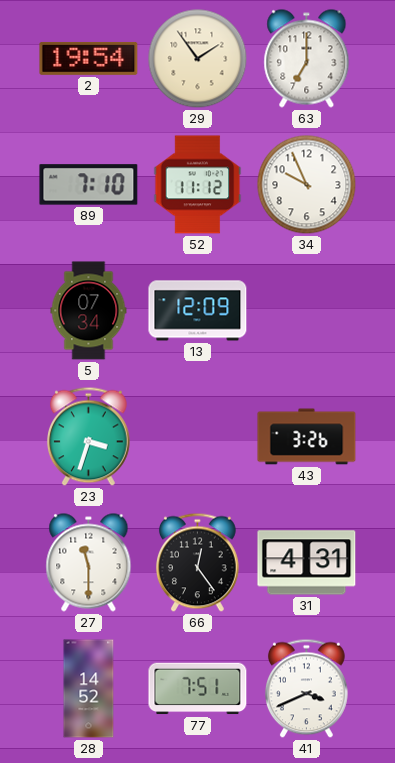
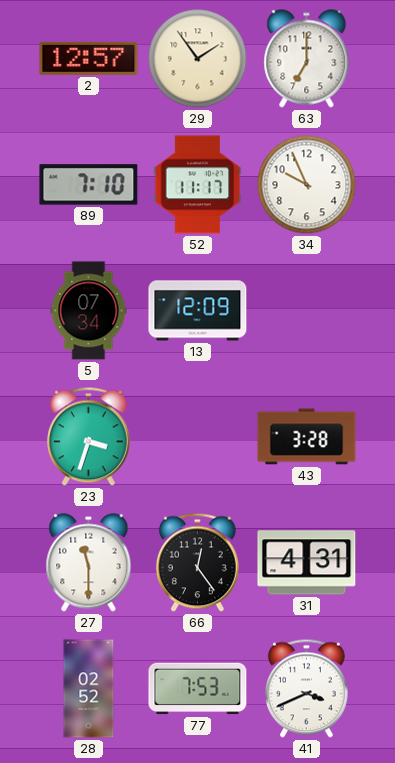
2: 19:54 -> 12:57
52: 11:12 -> 11:17
43: 3:26 -> 3:28
28: 14:52 -> 02:52
77: 7:51 -> 7:53
